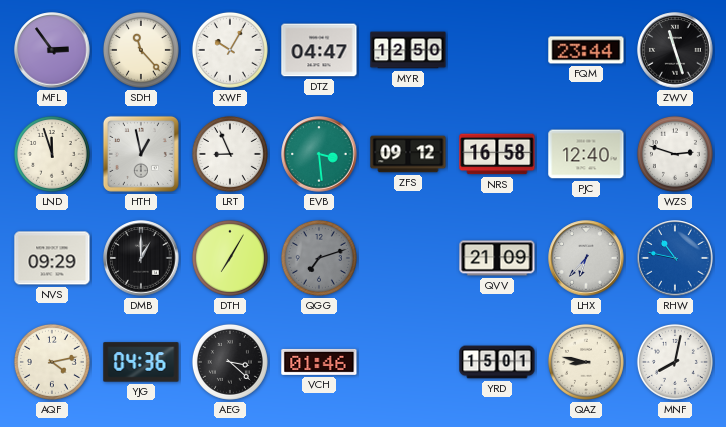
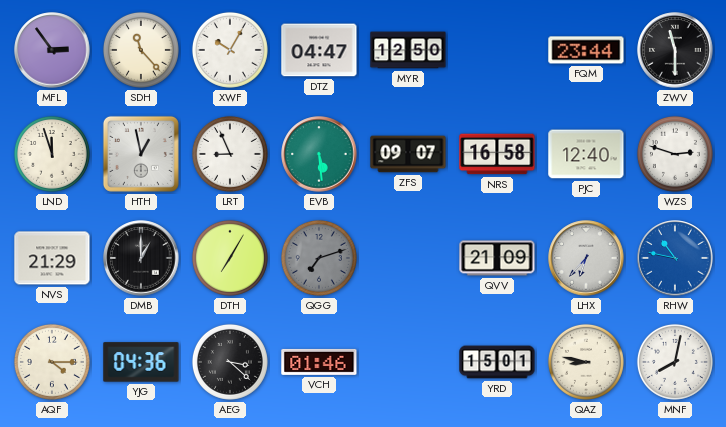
ZWV: 11:27 -> 11:30
EVB: 3:29 -> 5:29
ZFS: 09:12 -> 09:07
NVS: 09:29 -> 21:29
AQF: 4:13 -> 4:15
